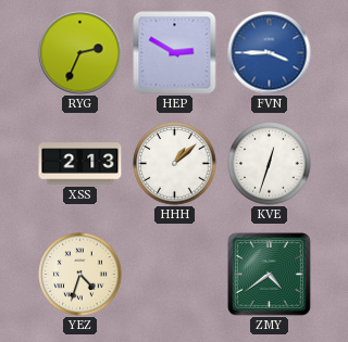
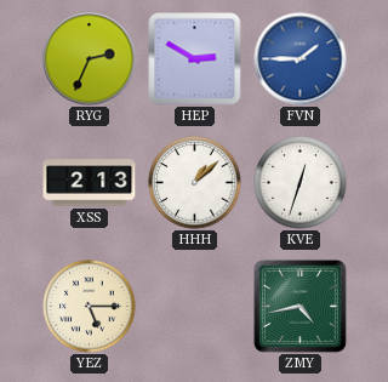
FVN: 3:45 -> 1:45
YEZ: 4:33 -> 5:15
ZMY: 4:39 -> 4:43
